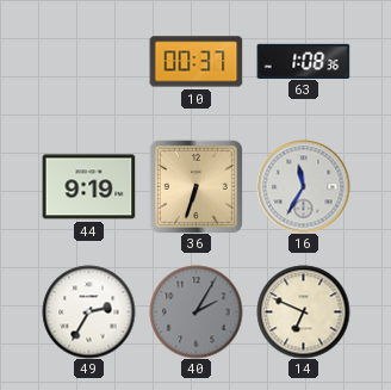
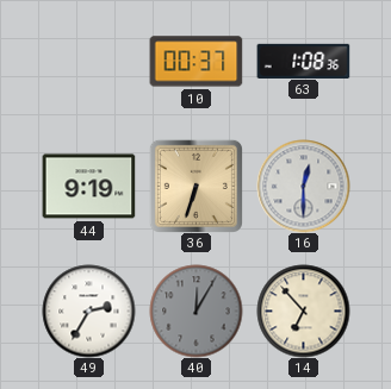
16: 11:35 -> 12:30
40: 2:05 -> 12:05
14: 6:49 -> 6:53
